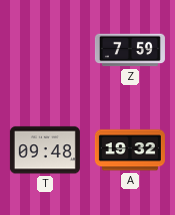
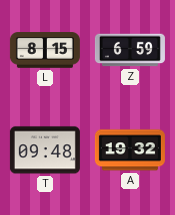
L: none -> 8:15
Z: 7:59 -> 6:59
